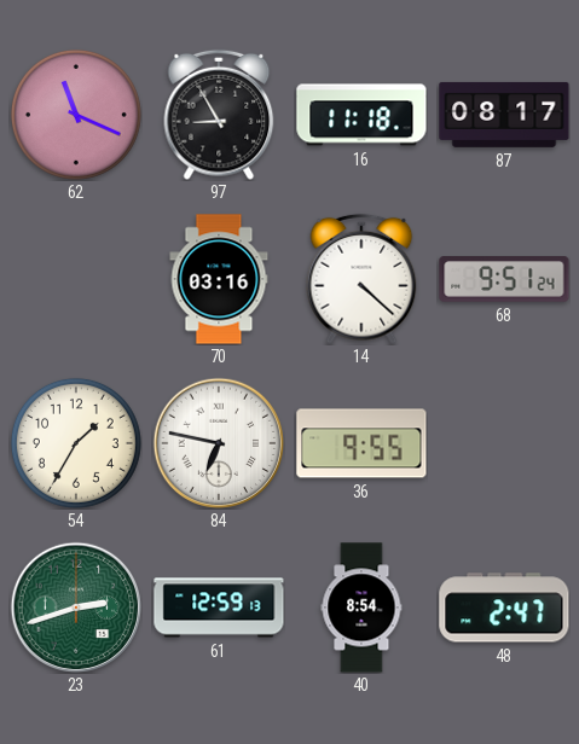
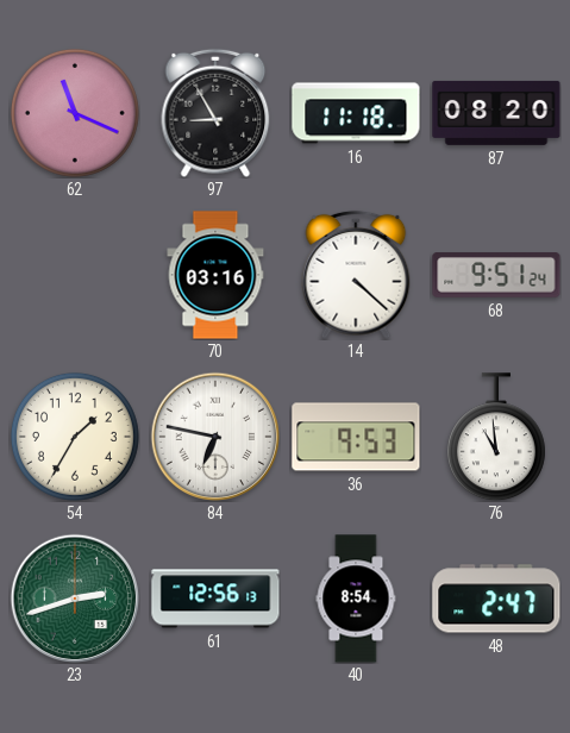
87: 08:17 -> 08:20
36: 9:55 -> 9:53
76: none -> 10:59
61: 12:59 -> 12:56
